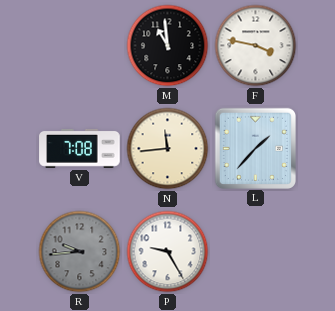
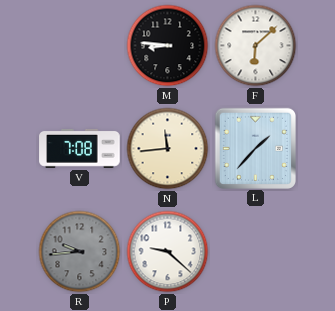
M: 10:59 -> 8:46
F: 3:47 -> 6:08
P: 9:25 -> 9:22
